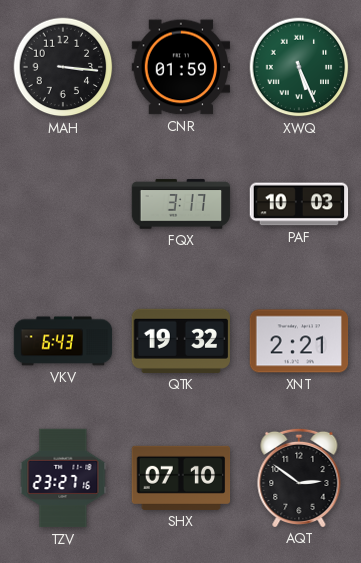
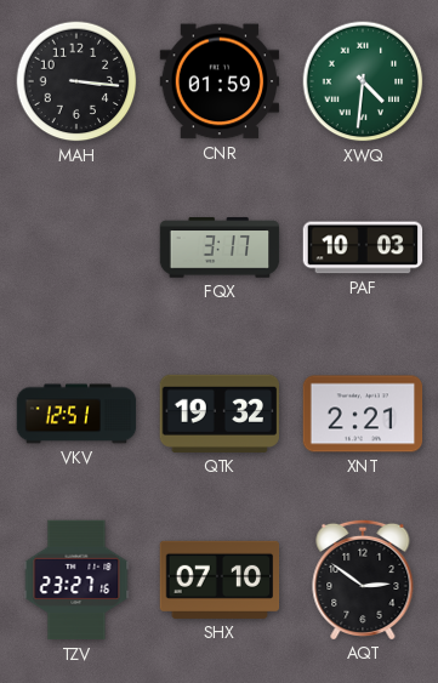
XWQ: 5:26 -> 4:31
VKV: 6:43 -> 12:51
